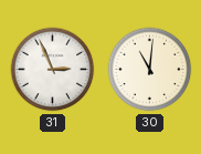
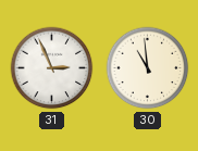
30: 11:01 -> 10:59
